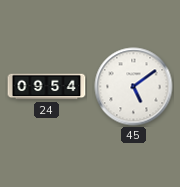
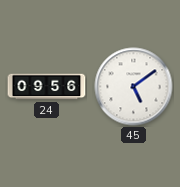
24: 09:54 -> 09:56
